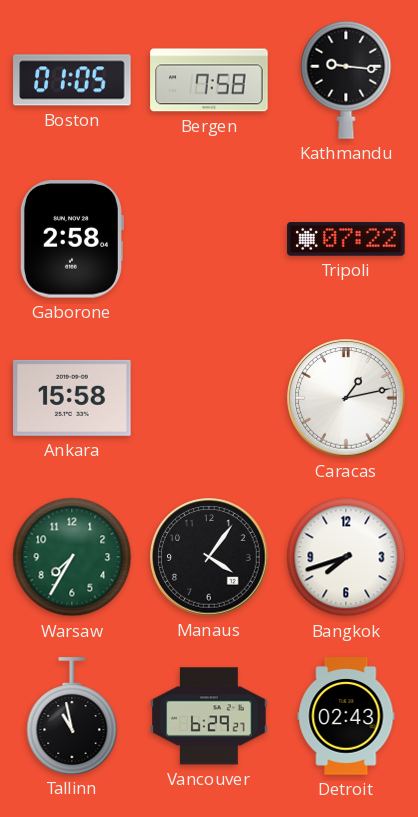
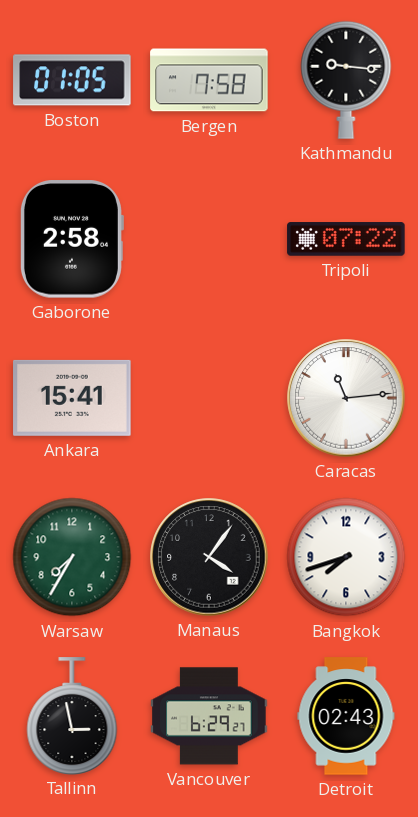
Ankara: 15:58 -> 15:41
Caracas: 1:13 -> 11:14
Tallinn: 10:58 -> 2:58
